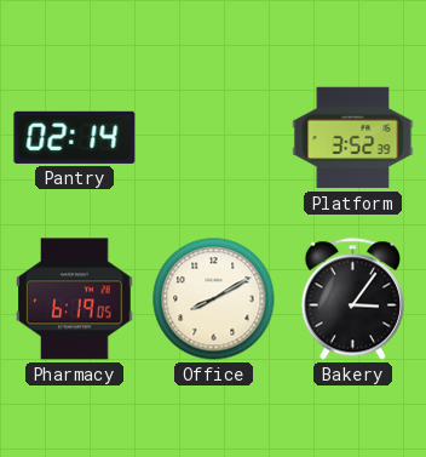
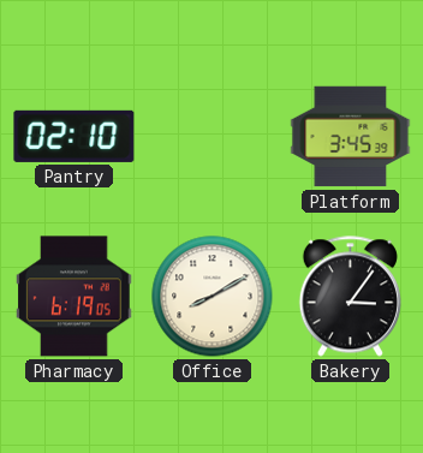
Pantry: 02:14 -> 02:10
Platform: 3:52 -> 3:45
